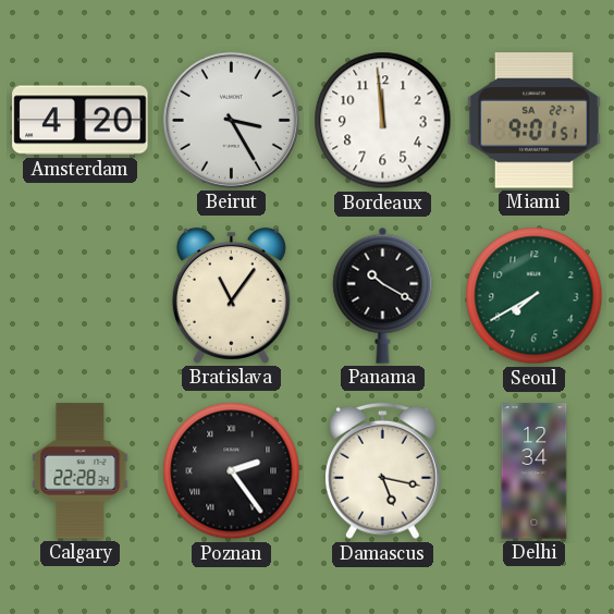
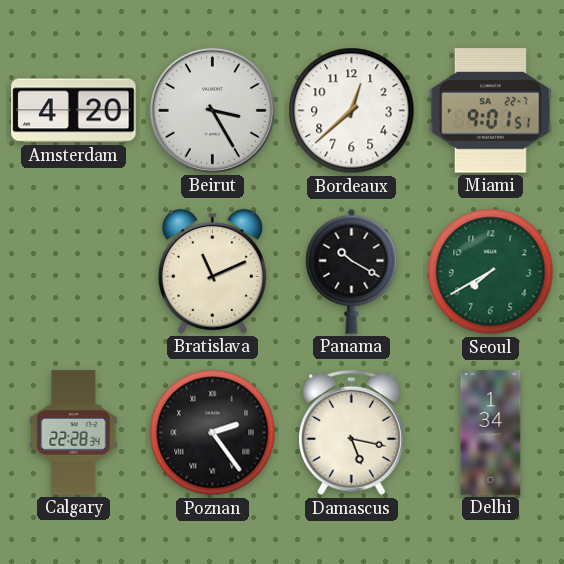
Bordeaux: 11:59 -> 12:38
Bratislava: 11:06 -> 11:11
Delhi: 12:34 -> 1:34
